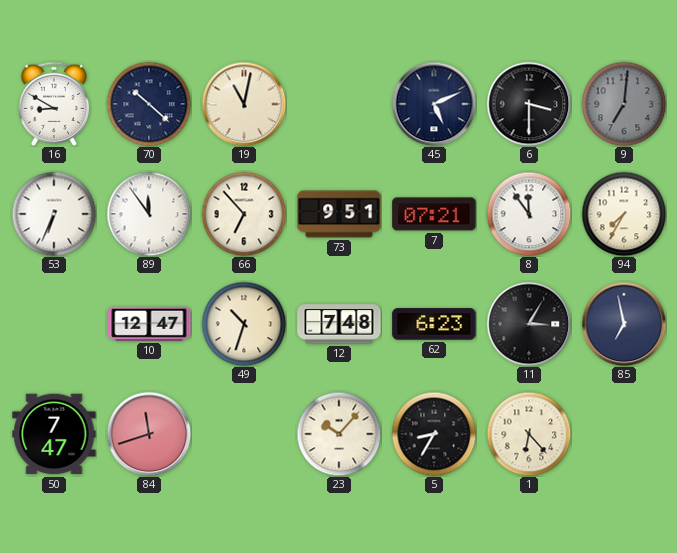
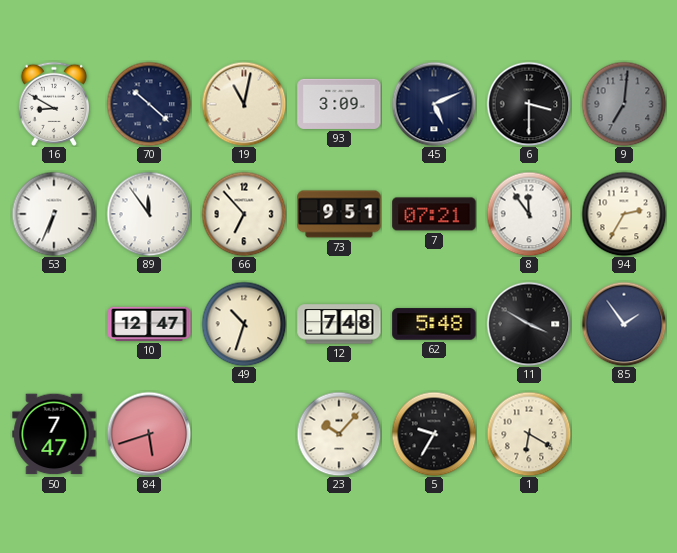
93: none -> 3:09
94: 7:35 -> 2:35
62: 6:23 -> 5:48
11: 3:05 -> 3:50
85: 6:58 -> 1:54
84: 11:42 -> 5:42
5: 8:35 -> 9:35
1: 6:23 -> 6:20
